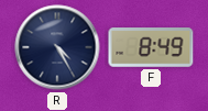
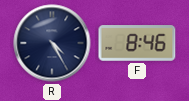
F: 8:49 -> 8:46
